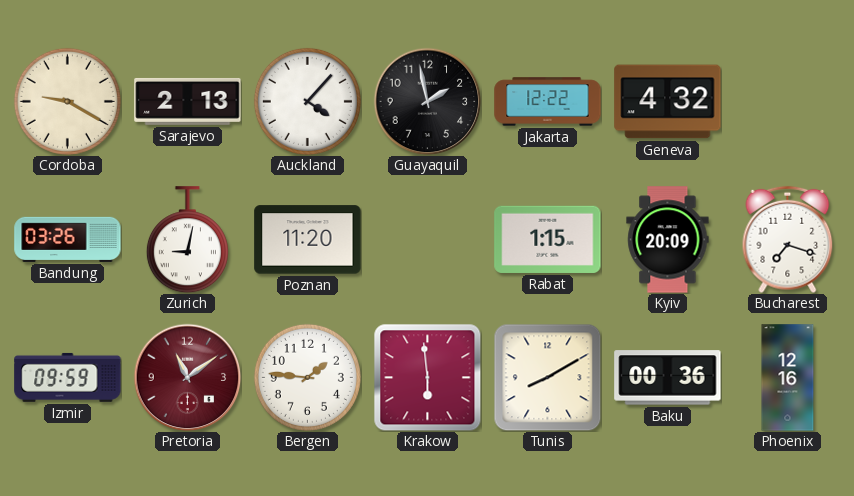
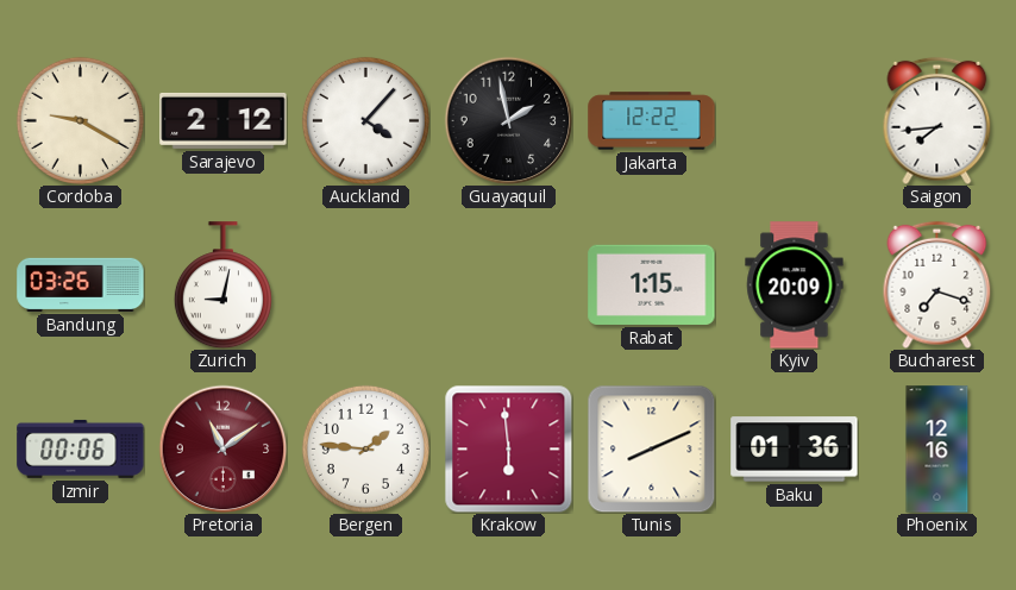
Sarajevo: 2:13 -> 2:12
Geneva: 4:32 -> none
Saigon: none -> 7:44
Poznan: 11:20 -> none
Izmir: 09:59 -> 00:06
Tunis: 8:10 -> 8:11
Baku: 00:36 -> 01:36
